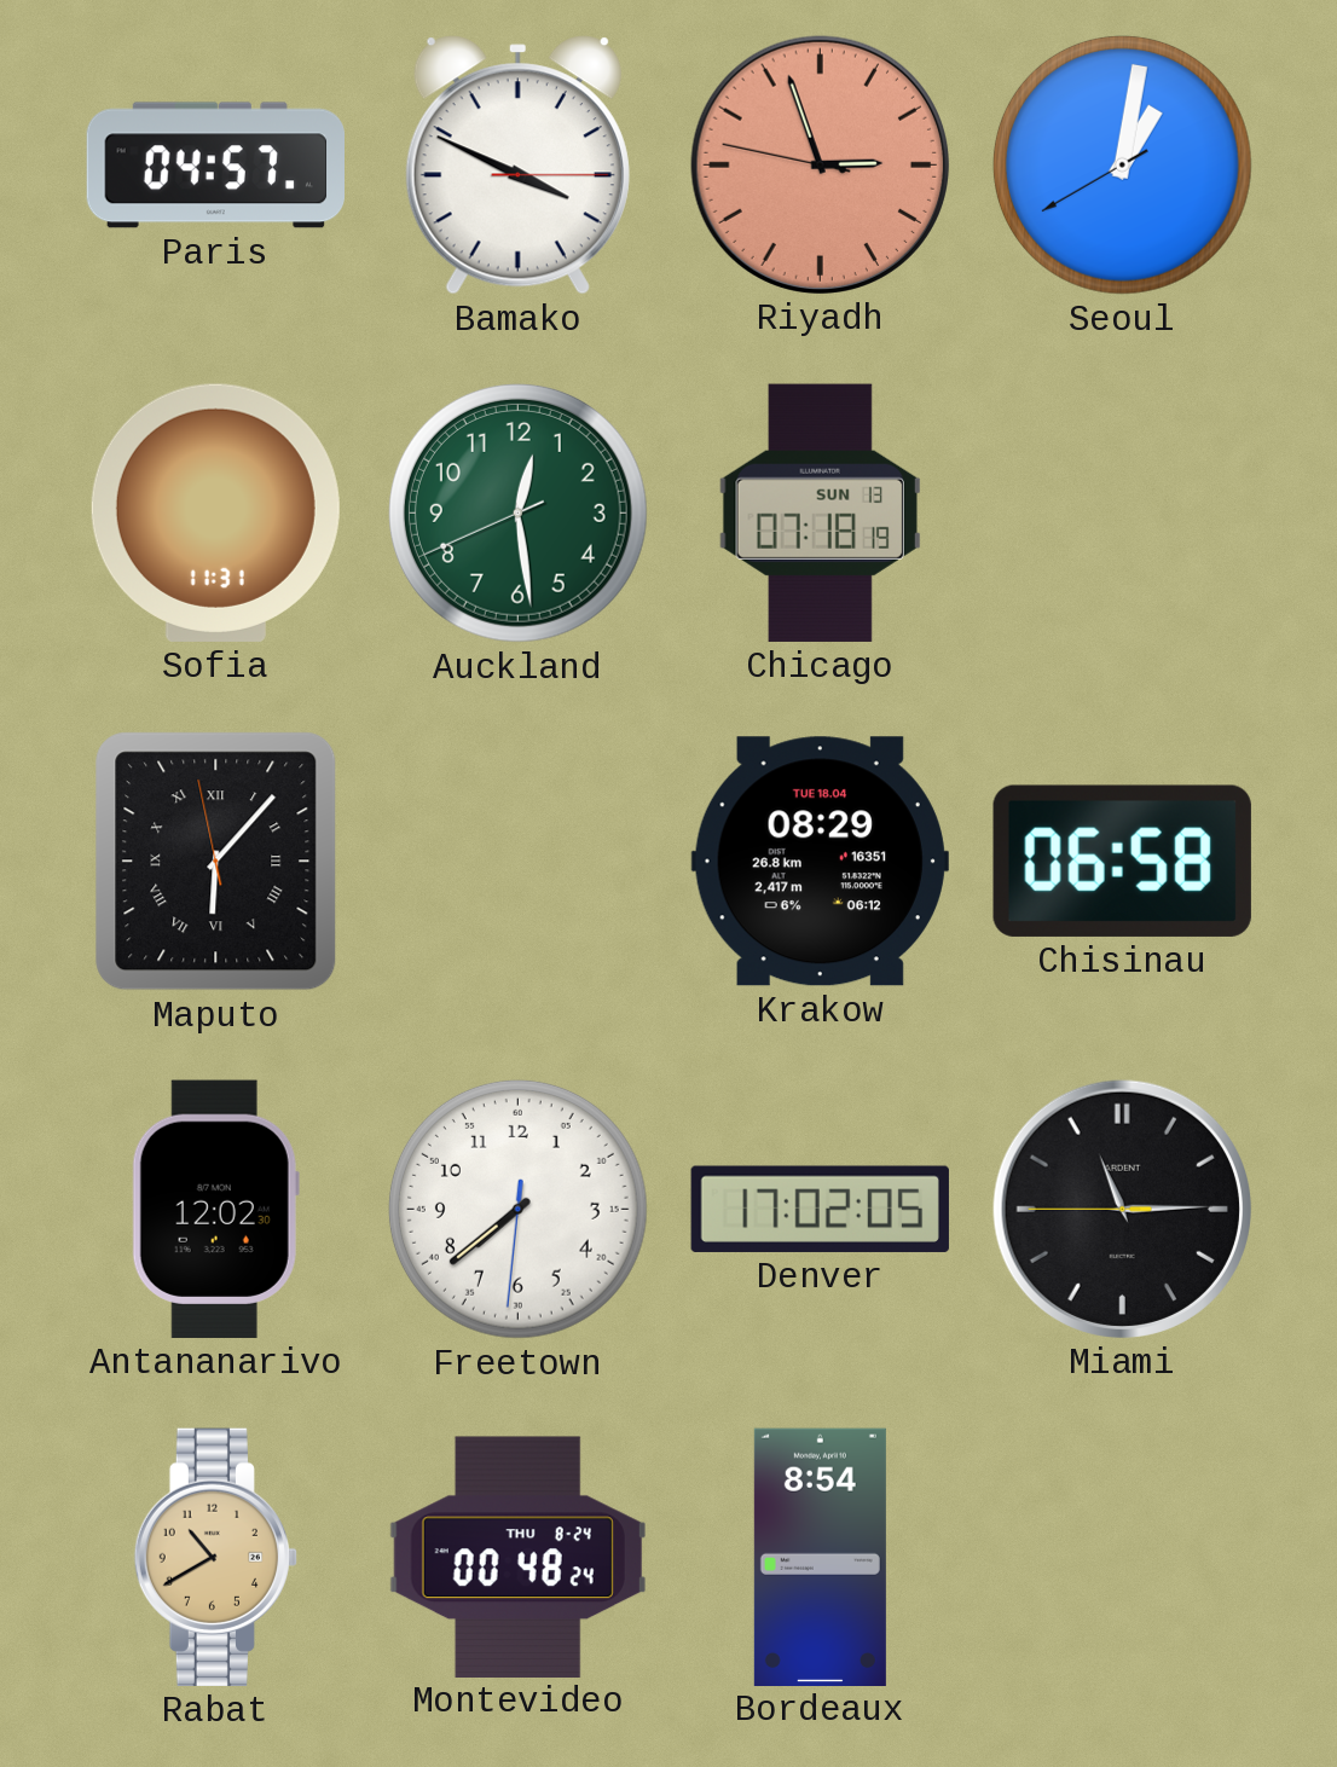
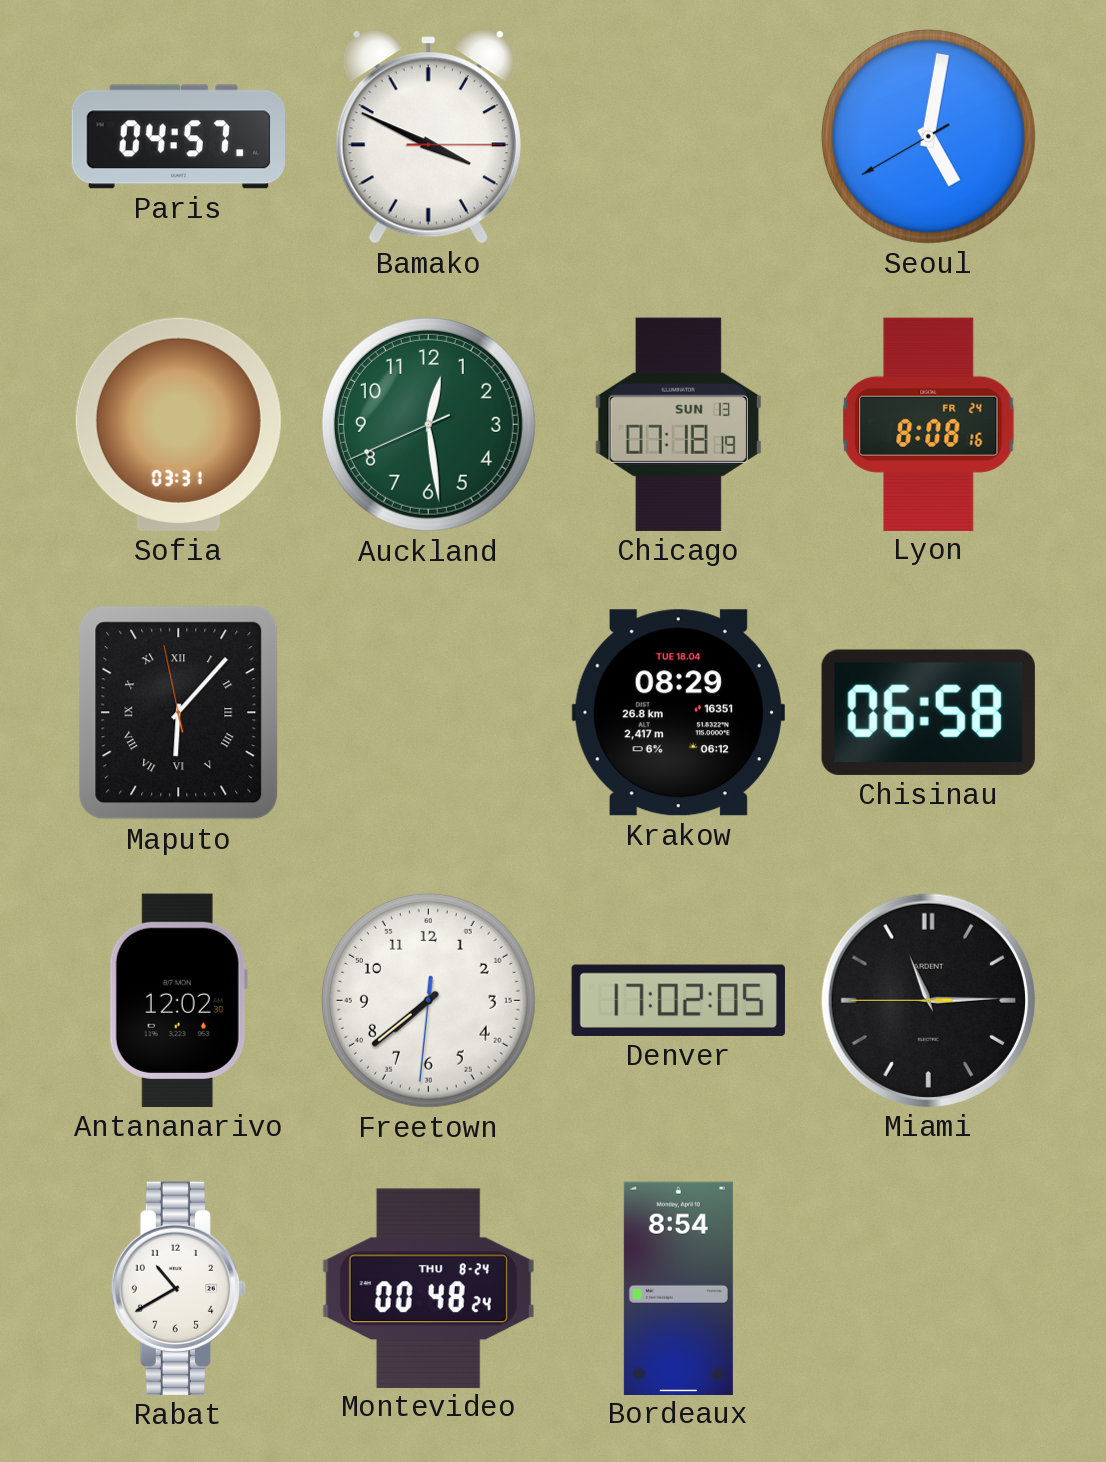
Riyadh: 2:56 -> none
Seoul: 1:01 -> 5:01
Sofia: 11:31 -> 03:31
Lyon: none -> 8:08
Rabat dial: champagne -> white
